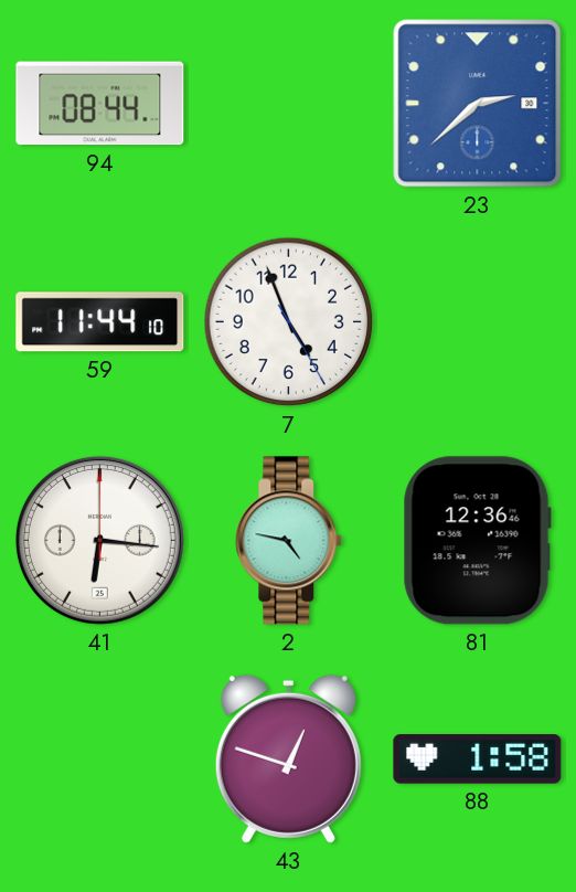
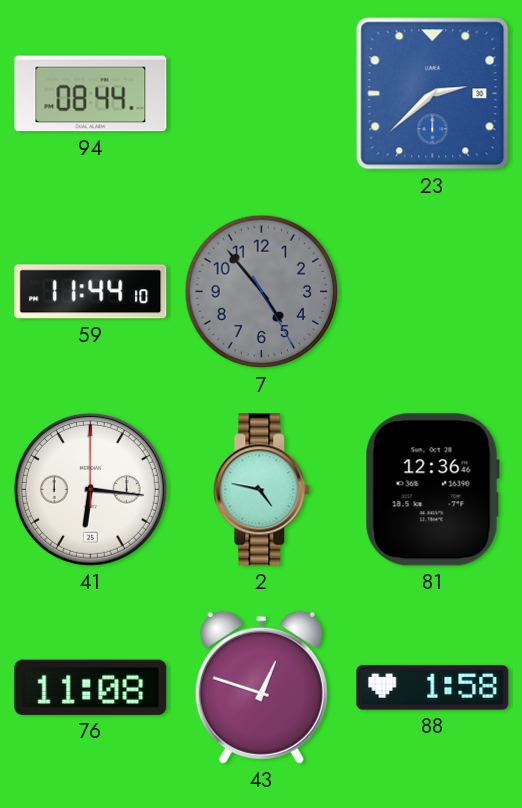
7: 4:56 -> 4:53
7 dial: white -> grey
76: none -> 11:08
